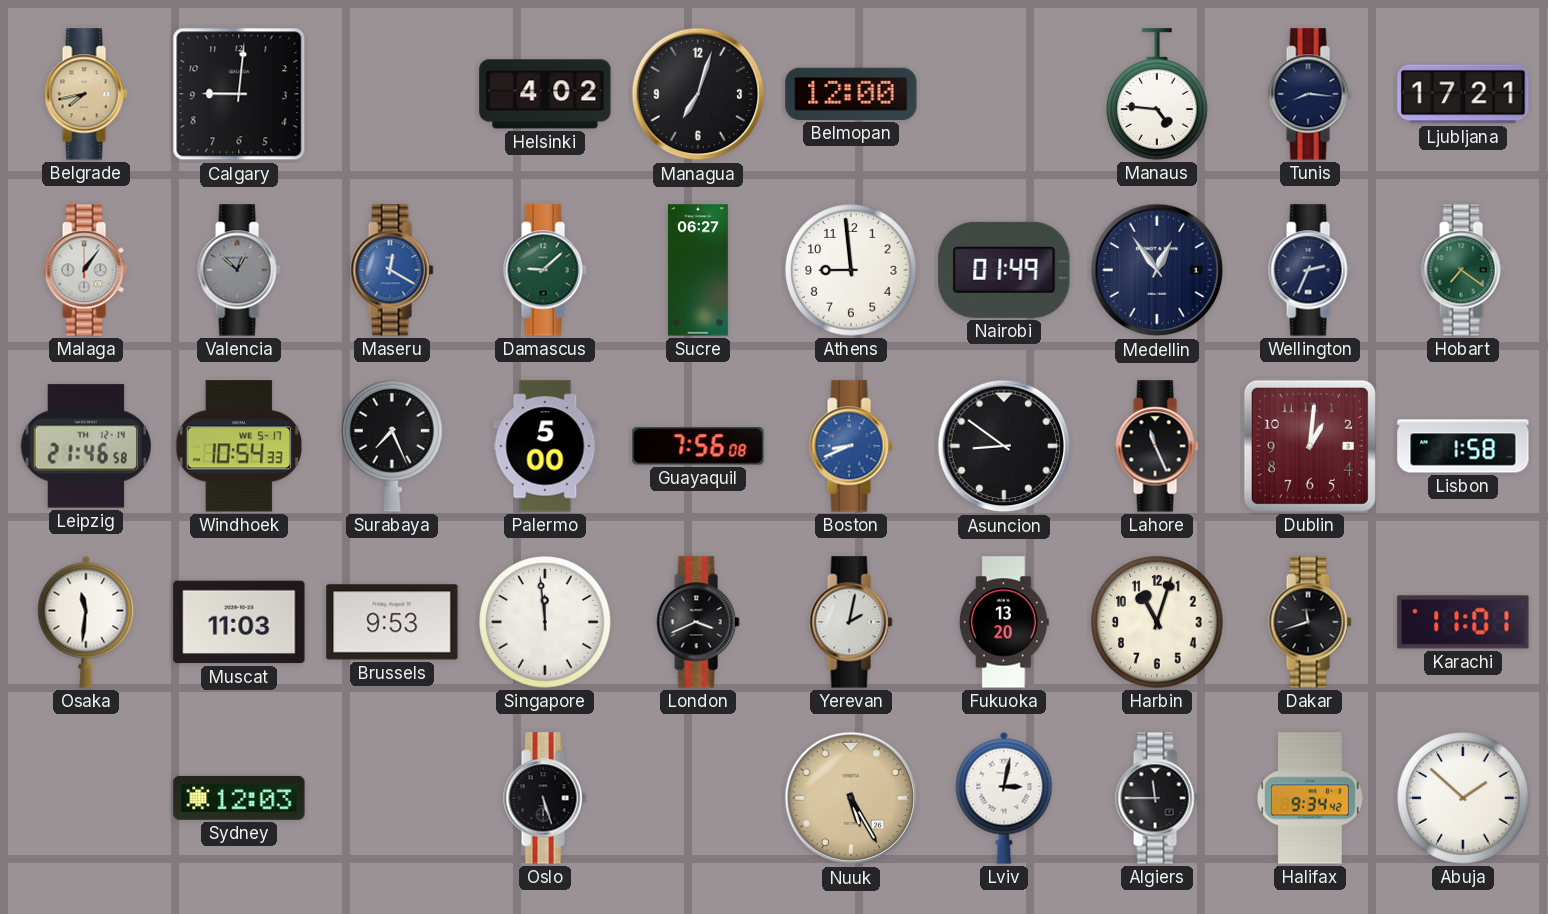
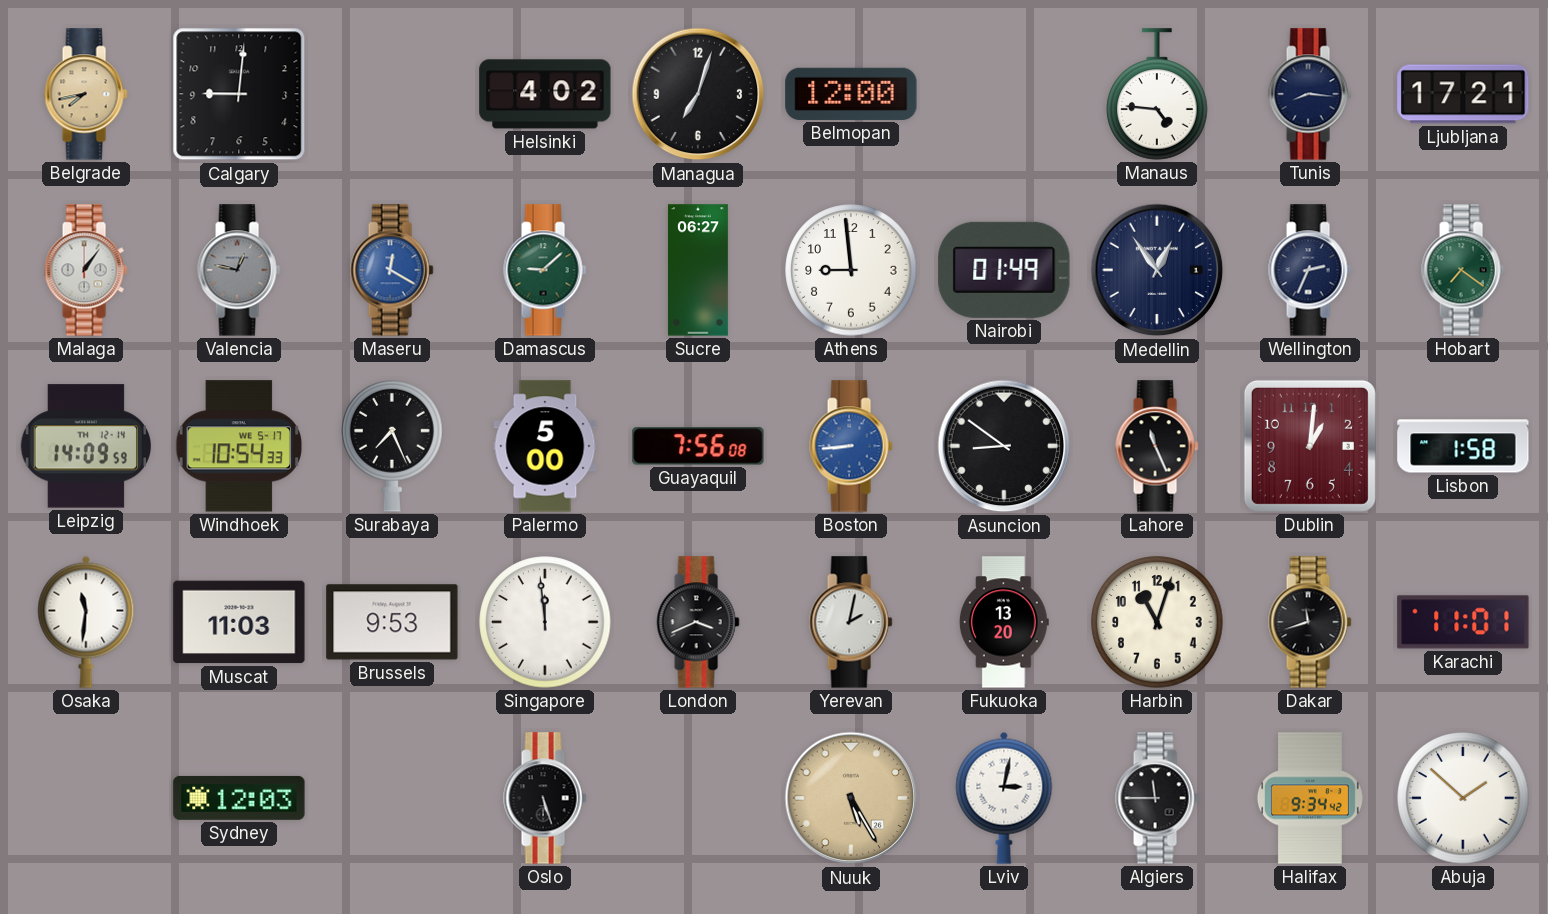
Valencia: 12:52 -> 12:47
Leipzig: 21:46 -> 14:09
Boston: 8:41 -> 8:44
